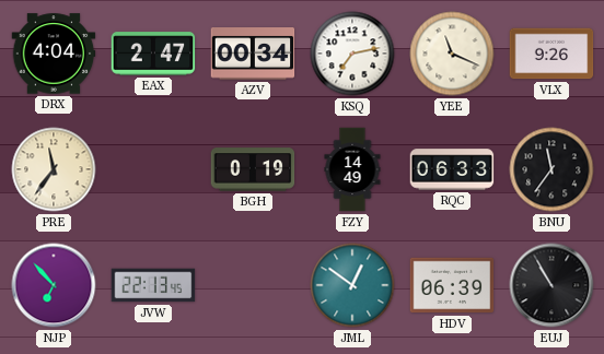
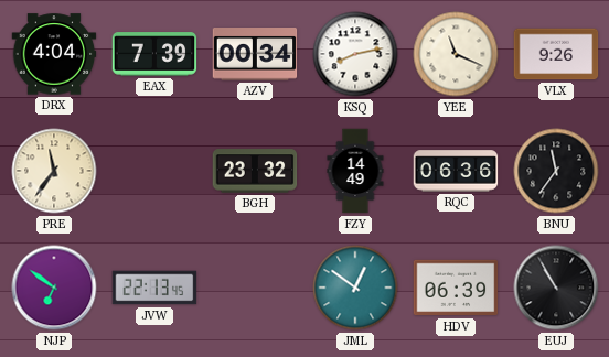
EAX: 2:47 -> 7:39
KSQ: 7:13 -> 8:13
BGH: 0:19 -> 23:32
RQC: 06:33 -> 06:36
NJP: 6:53 -> 6:51
